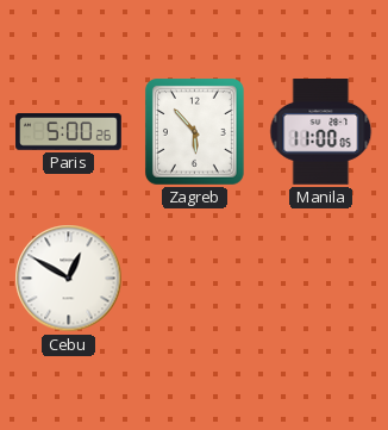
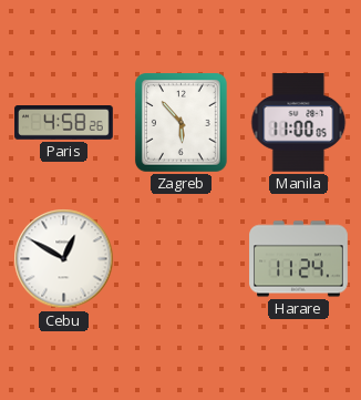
Paris: 5:00 -> 4:58
Harare: none -> 11:24
